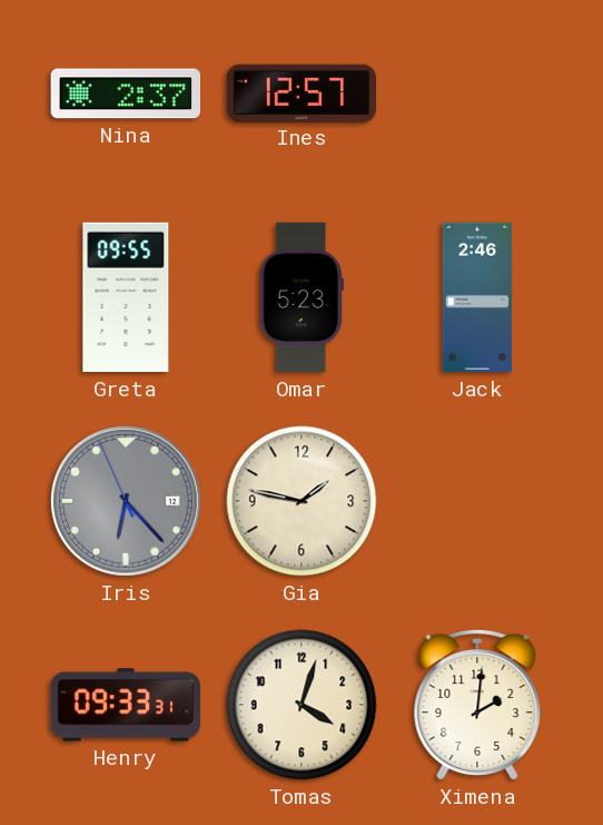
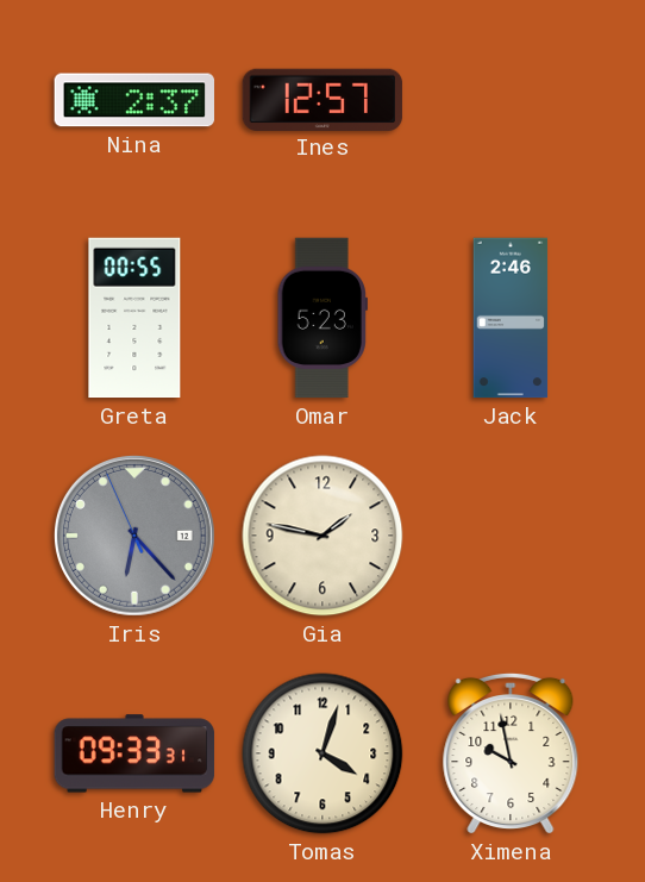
Greta: 09:55 -> 00:55
Ximena: 2:01 -> 9:58
